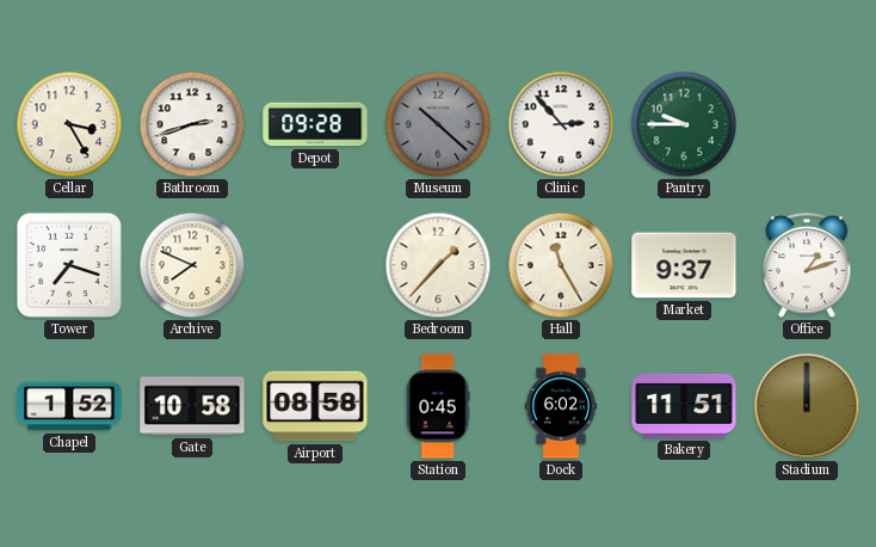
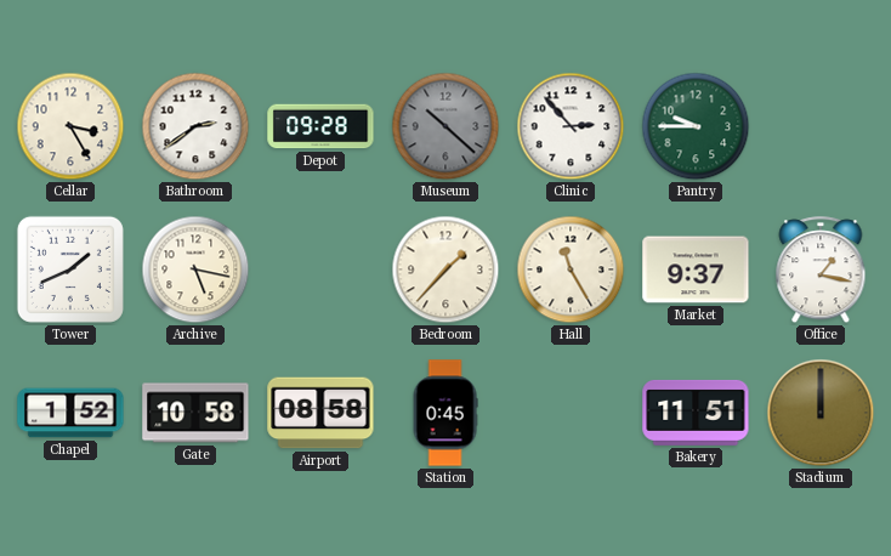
Bathroom: 2:42 -> 2:39
Tower: 7:18 -> 1:41
Archive: 7:49 -> 5:17
Office: 1:12 -> 1:17
Dock: 6:02 -> none
